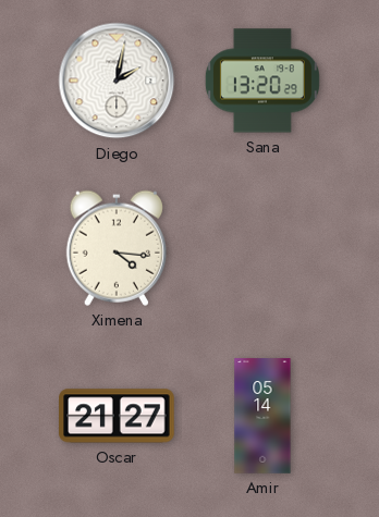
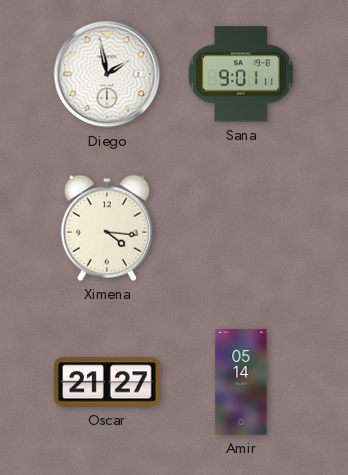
Diego: 2:02 -> 1:58
Sana: 13:20 -> 9:01
